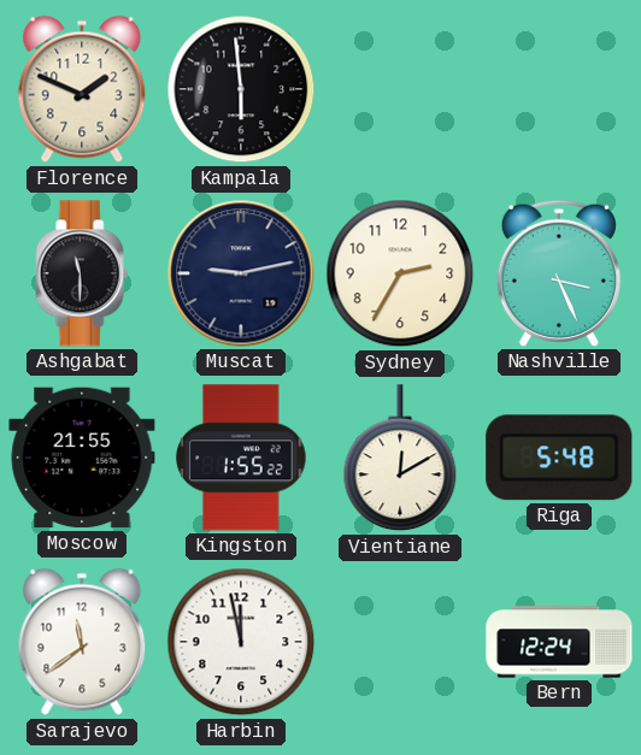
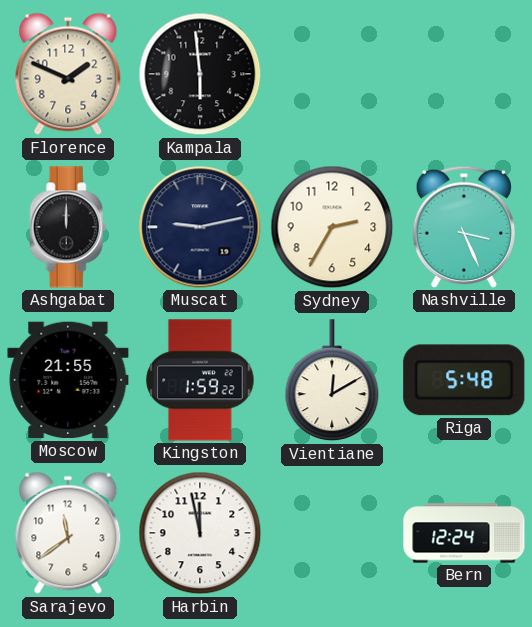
Ashgabat: 11:30 -> 12:00
Kingston: 1:55 -> 1:59
